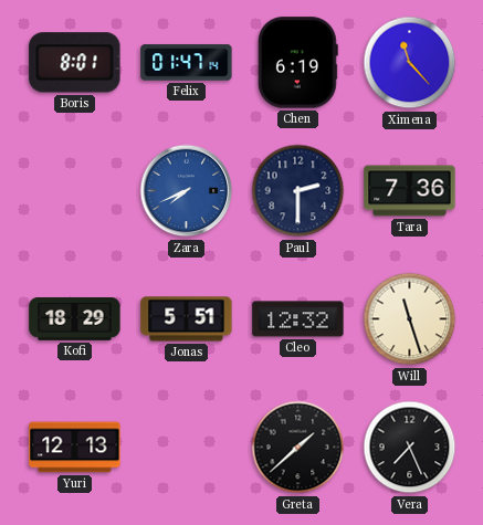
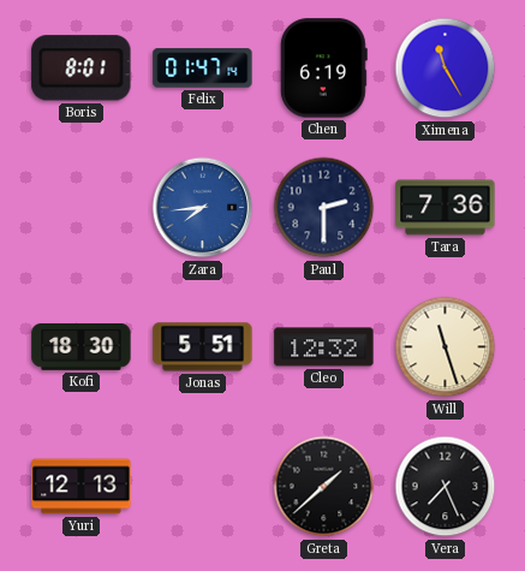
Ximena: 11:23 -> 11:25
Zara: 7:41 -> 7:44
Kofi: 18:29 -> 18:30
